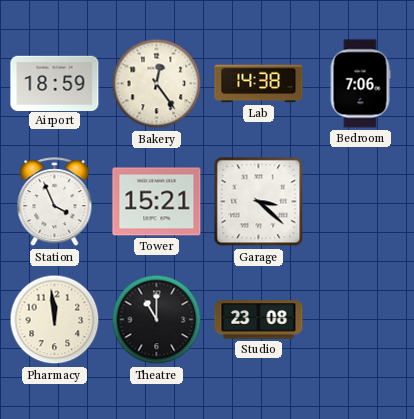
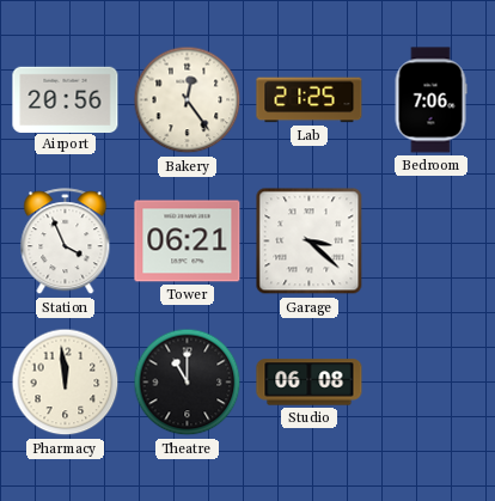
Airport: 18:59 -> 20:56
Lab: 14:38 -> 21:25
Tower: 15:21 -> 06:21
Studio: 23:08 -> 06:08
